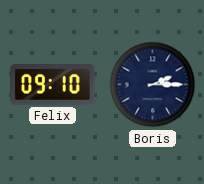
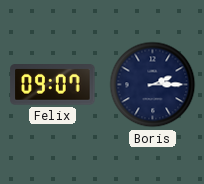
Felix: 09:10 -> 09:07
